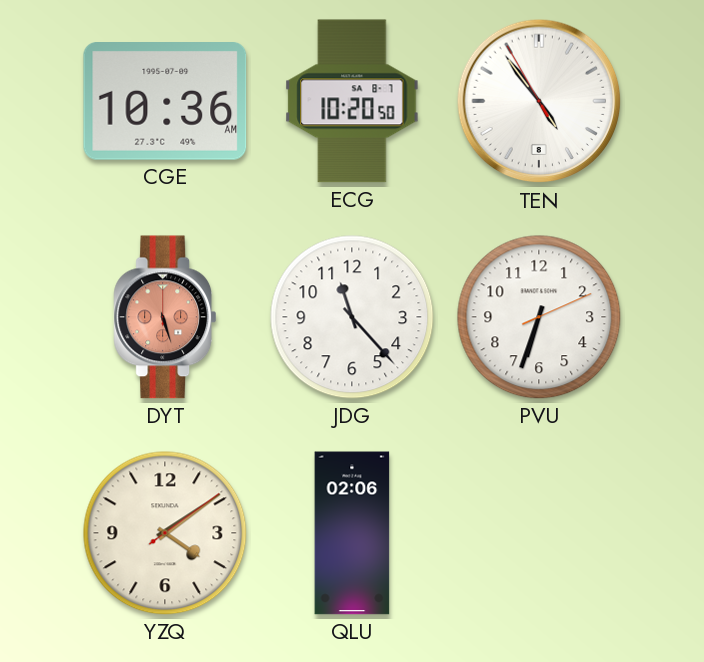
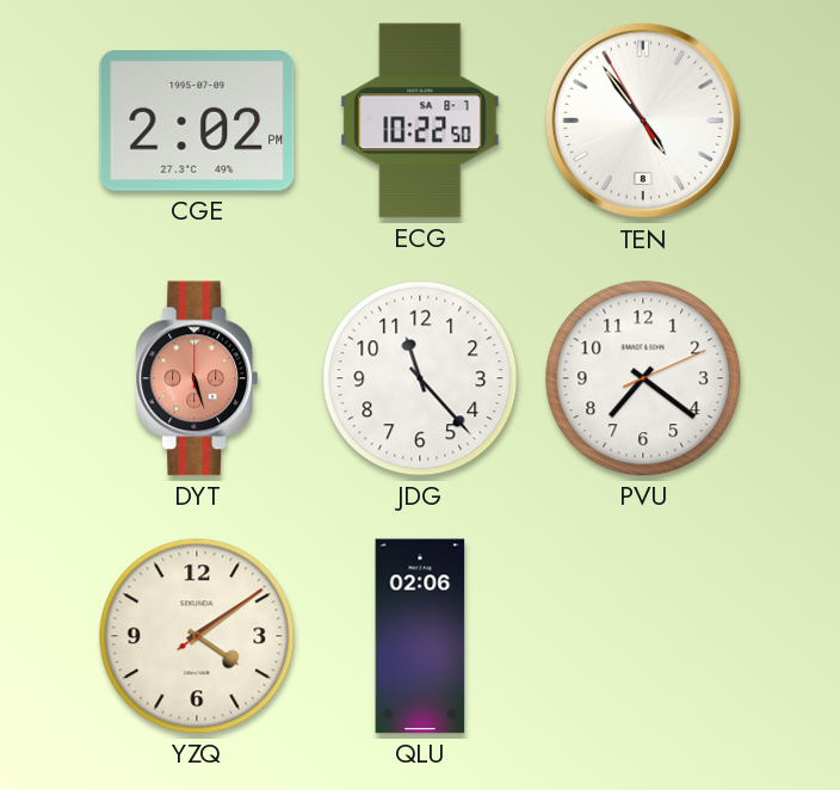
CGE: 10:36 -> 2:02
ECG: 10:20 -> 10:22
PVU: 6:33 -> 7:21
